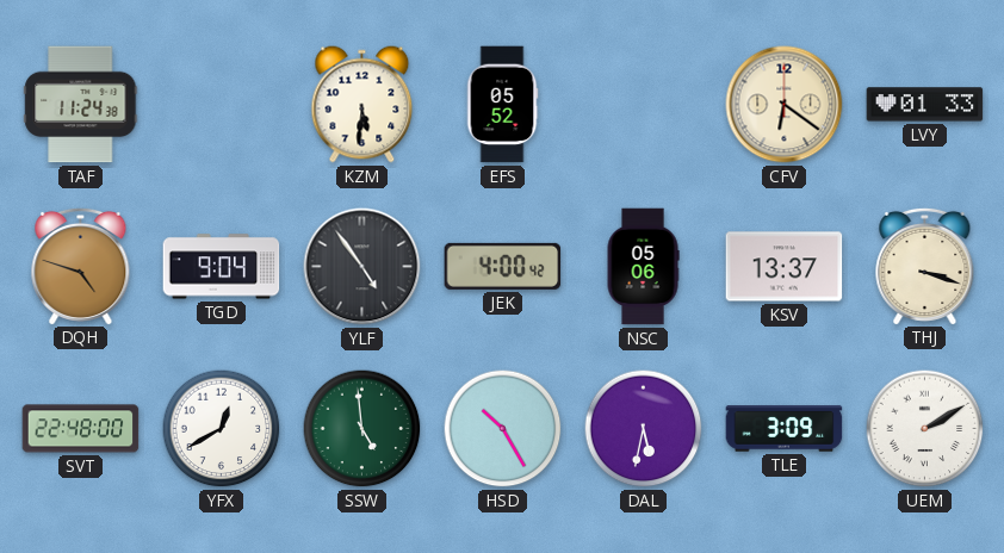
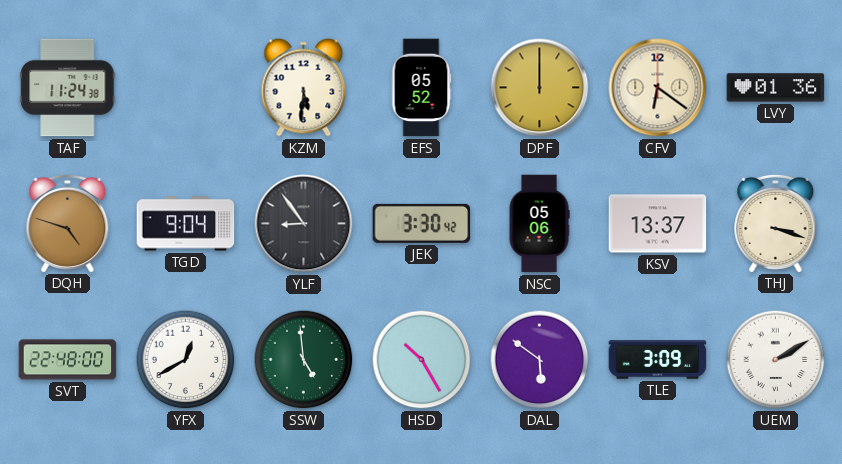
DPF: none -> 12:00
LVY: 01:33 -> 01:36
YLF: 4:54 -> 8:54
JEK: 4:00 -> 3:30
DAL: 5:32 -> 5:51
